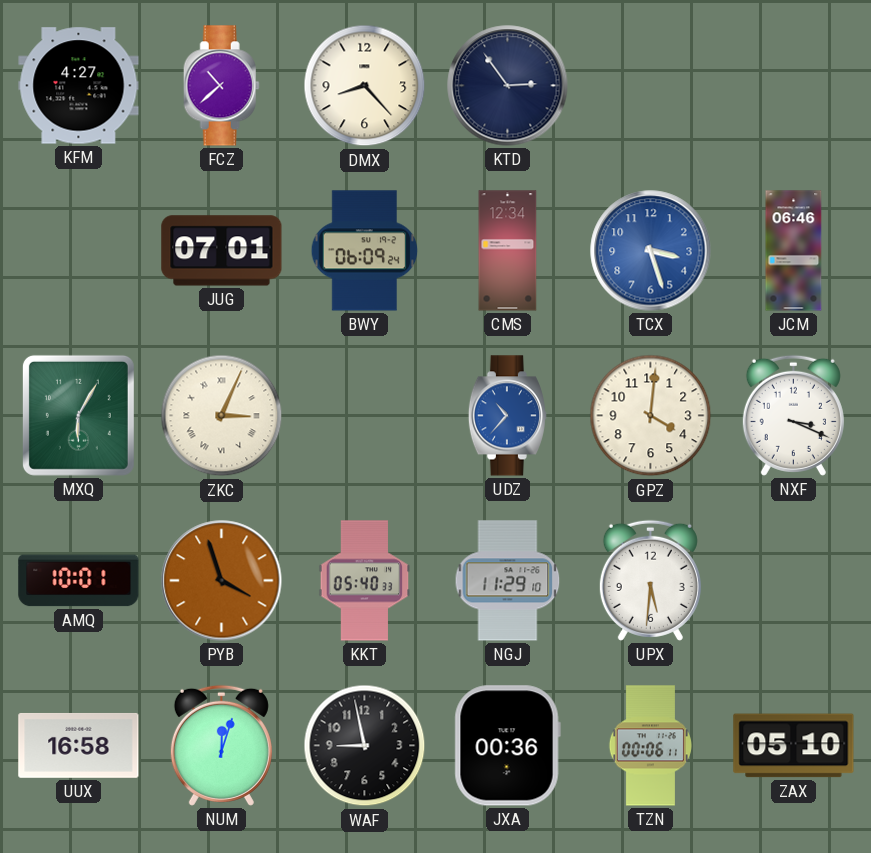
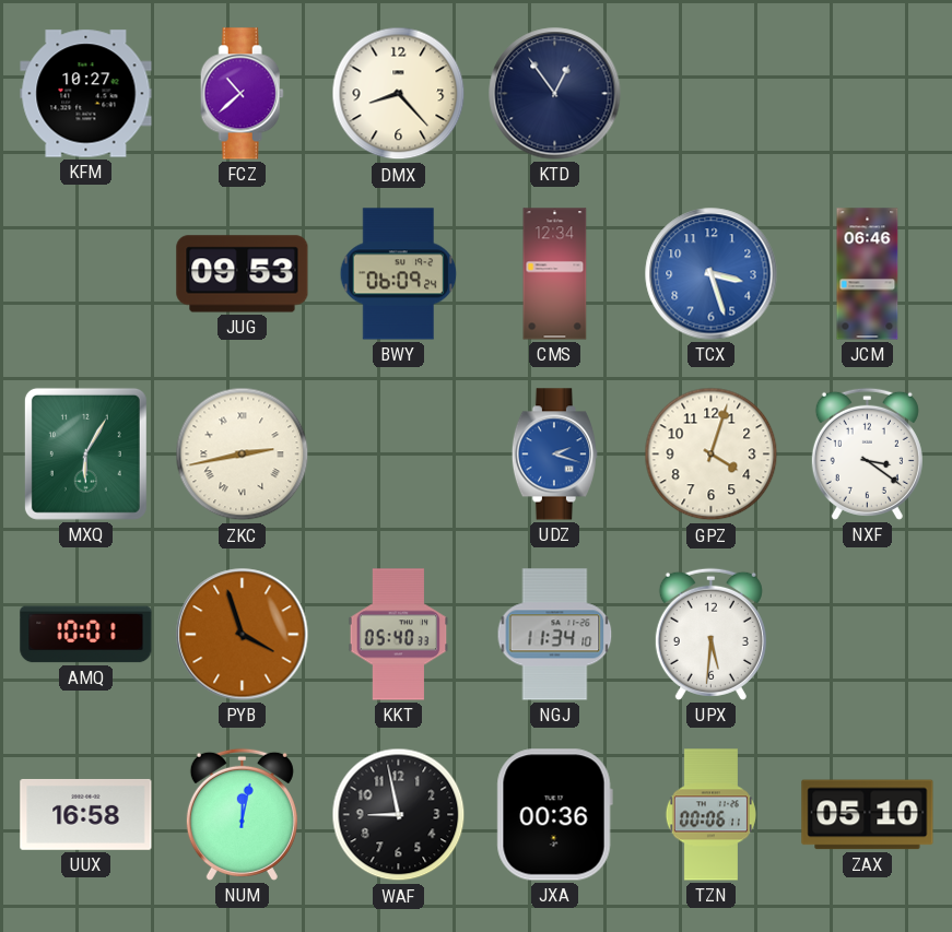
KFM: 4:27 -> 10:27
KTD: 2:54 -> 12:54
JUG: 07:01 -> 09:53
ZKC: 3:04 -> 2:43
UDZ: 10:37 -> 2:18
GPZ: 4:01 -> 4:03
NXF: 3:19 -> 3:21
NGJ: 11:29 -> 11:34
NUM: 12:03 -> 12:02
